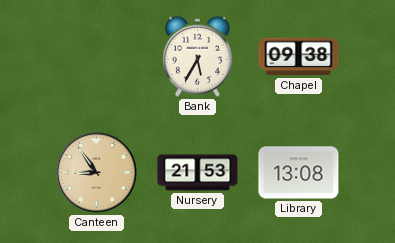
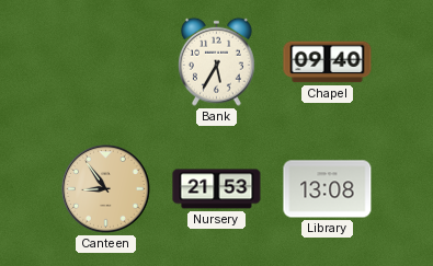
Chapel: 09:38 -> 09:40
